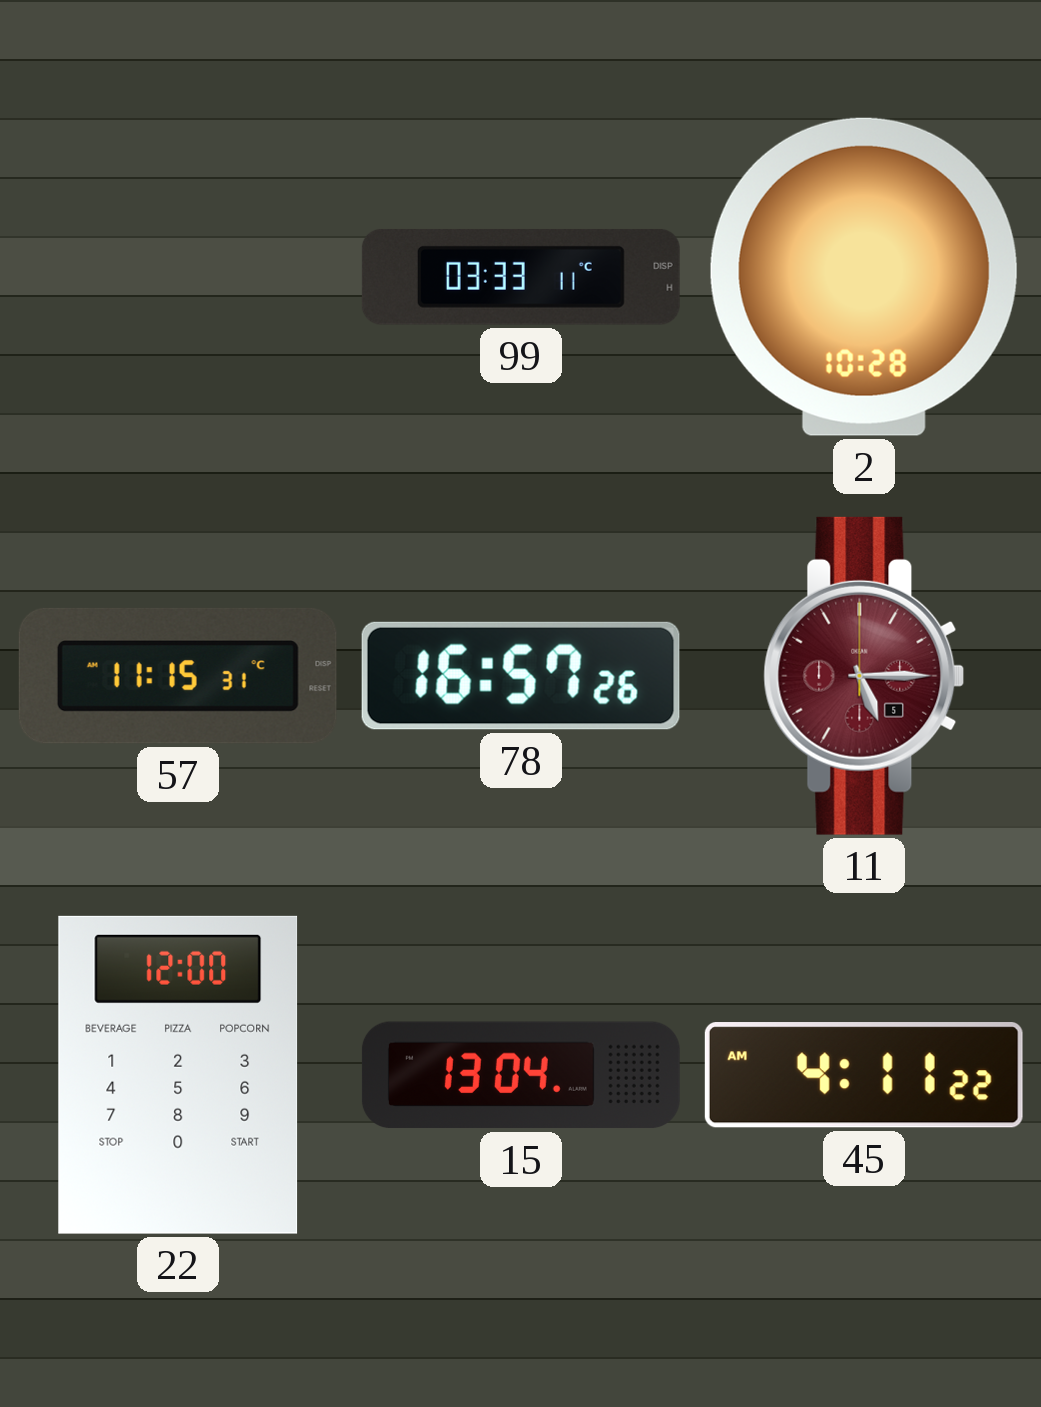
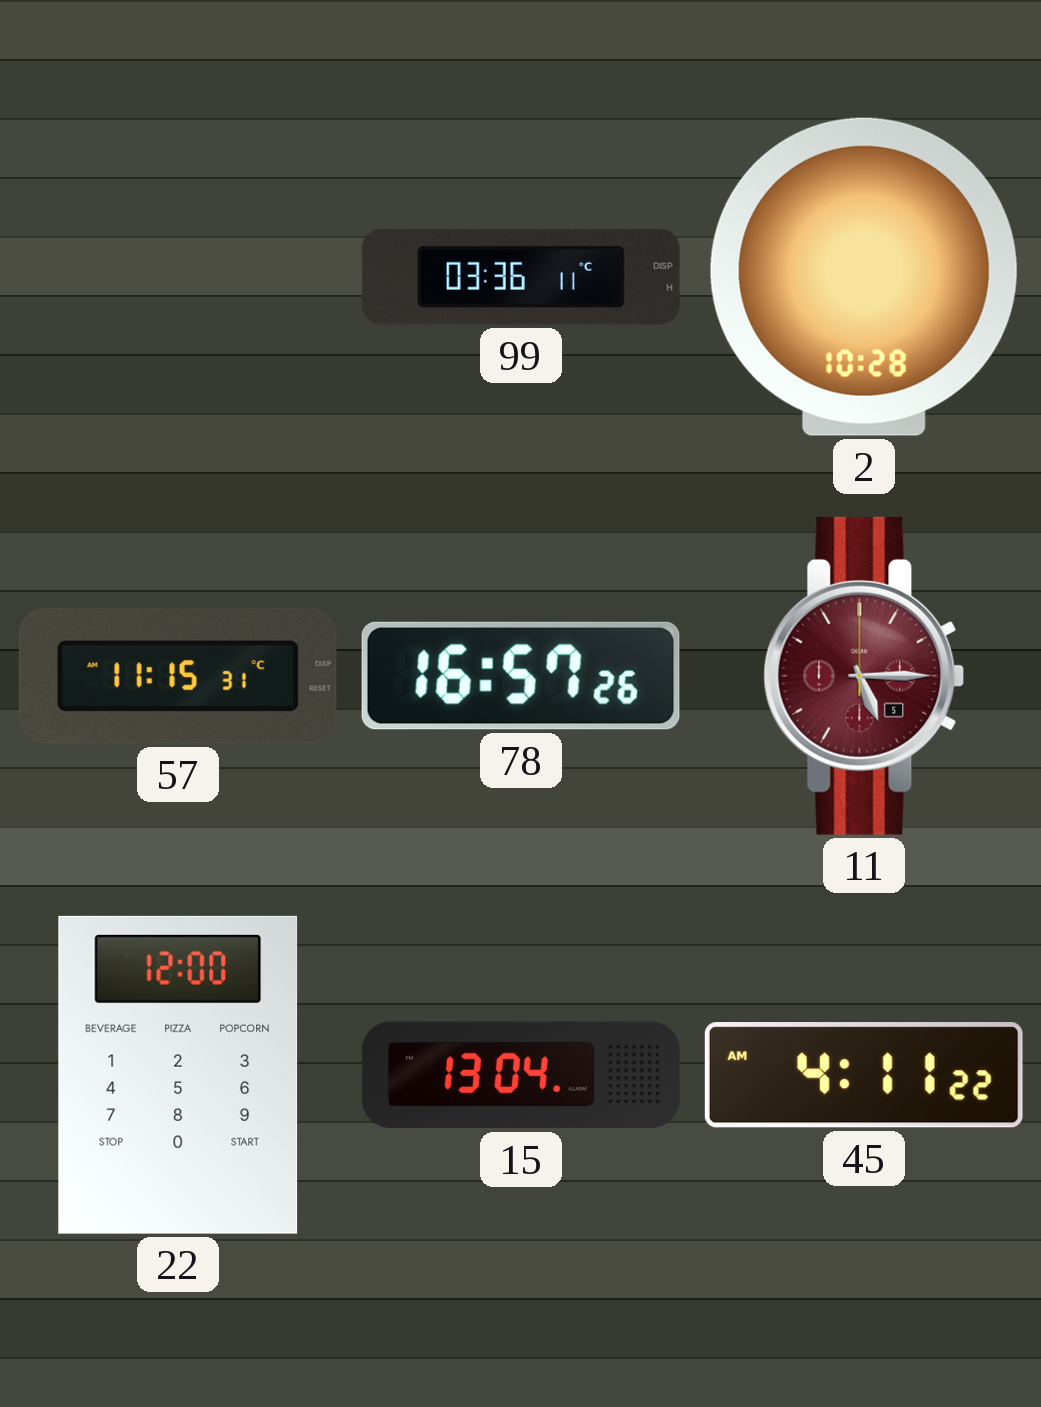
99: 03:33 -> 03:36
